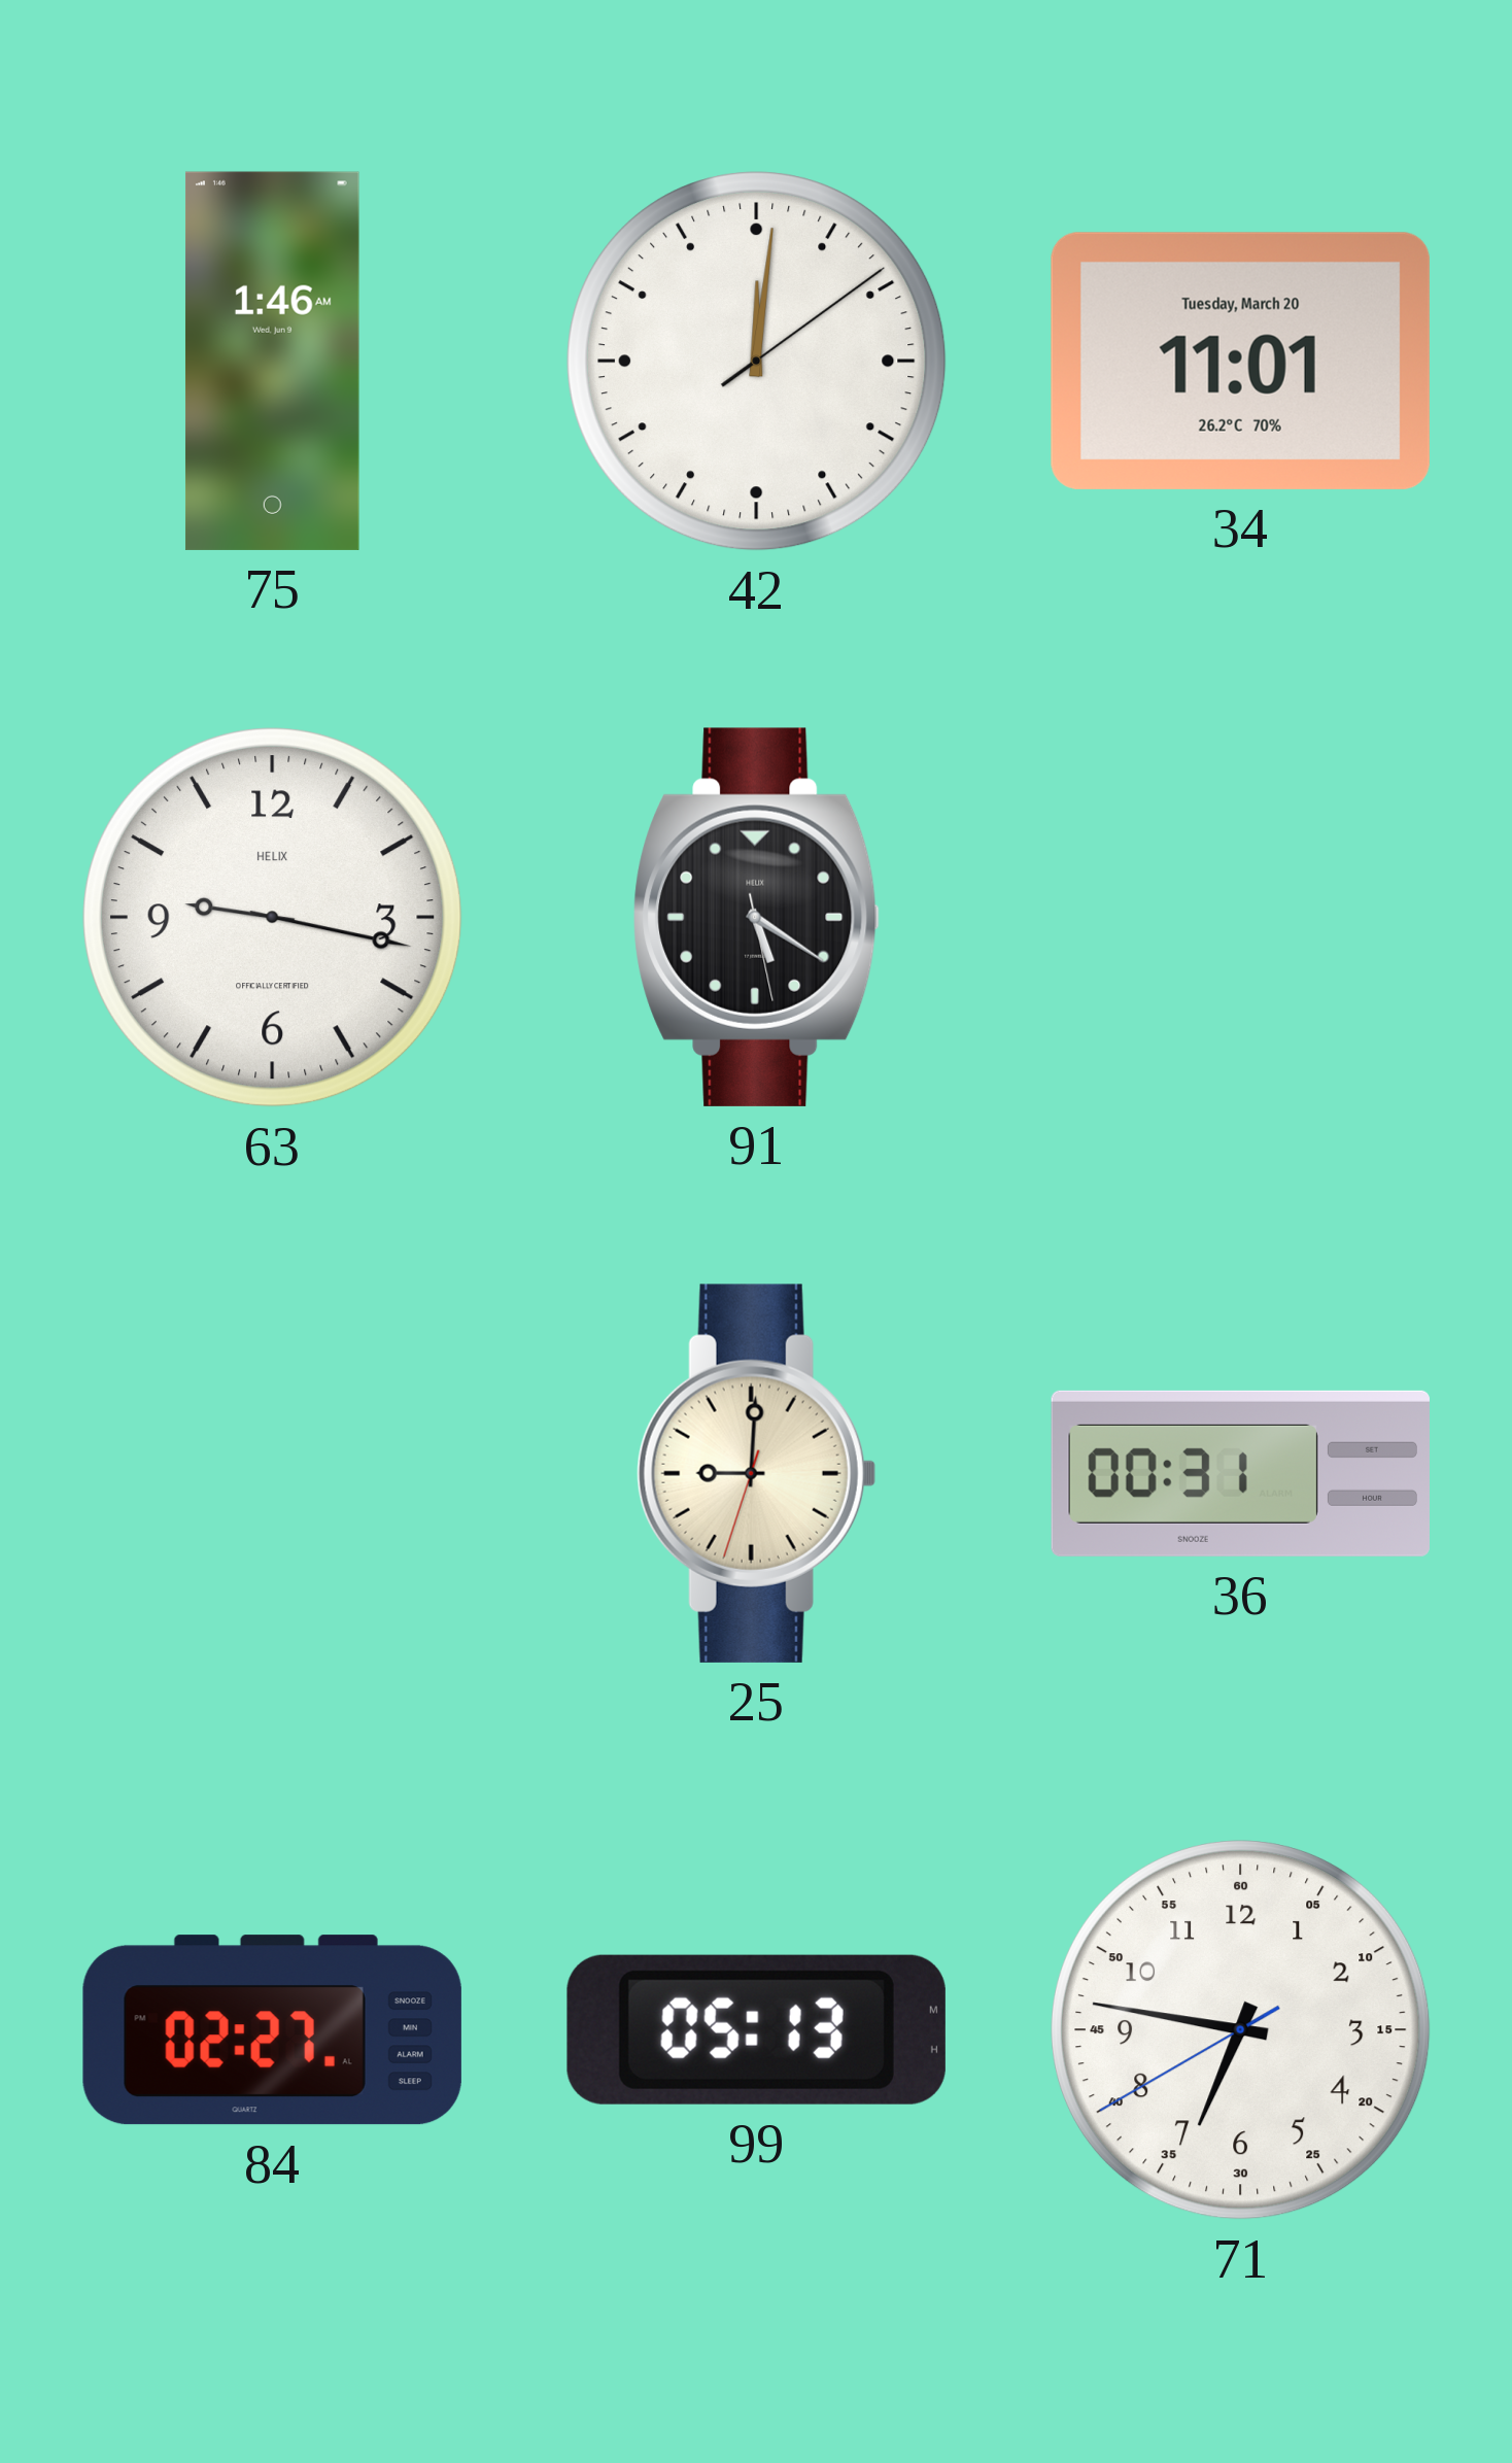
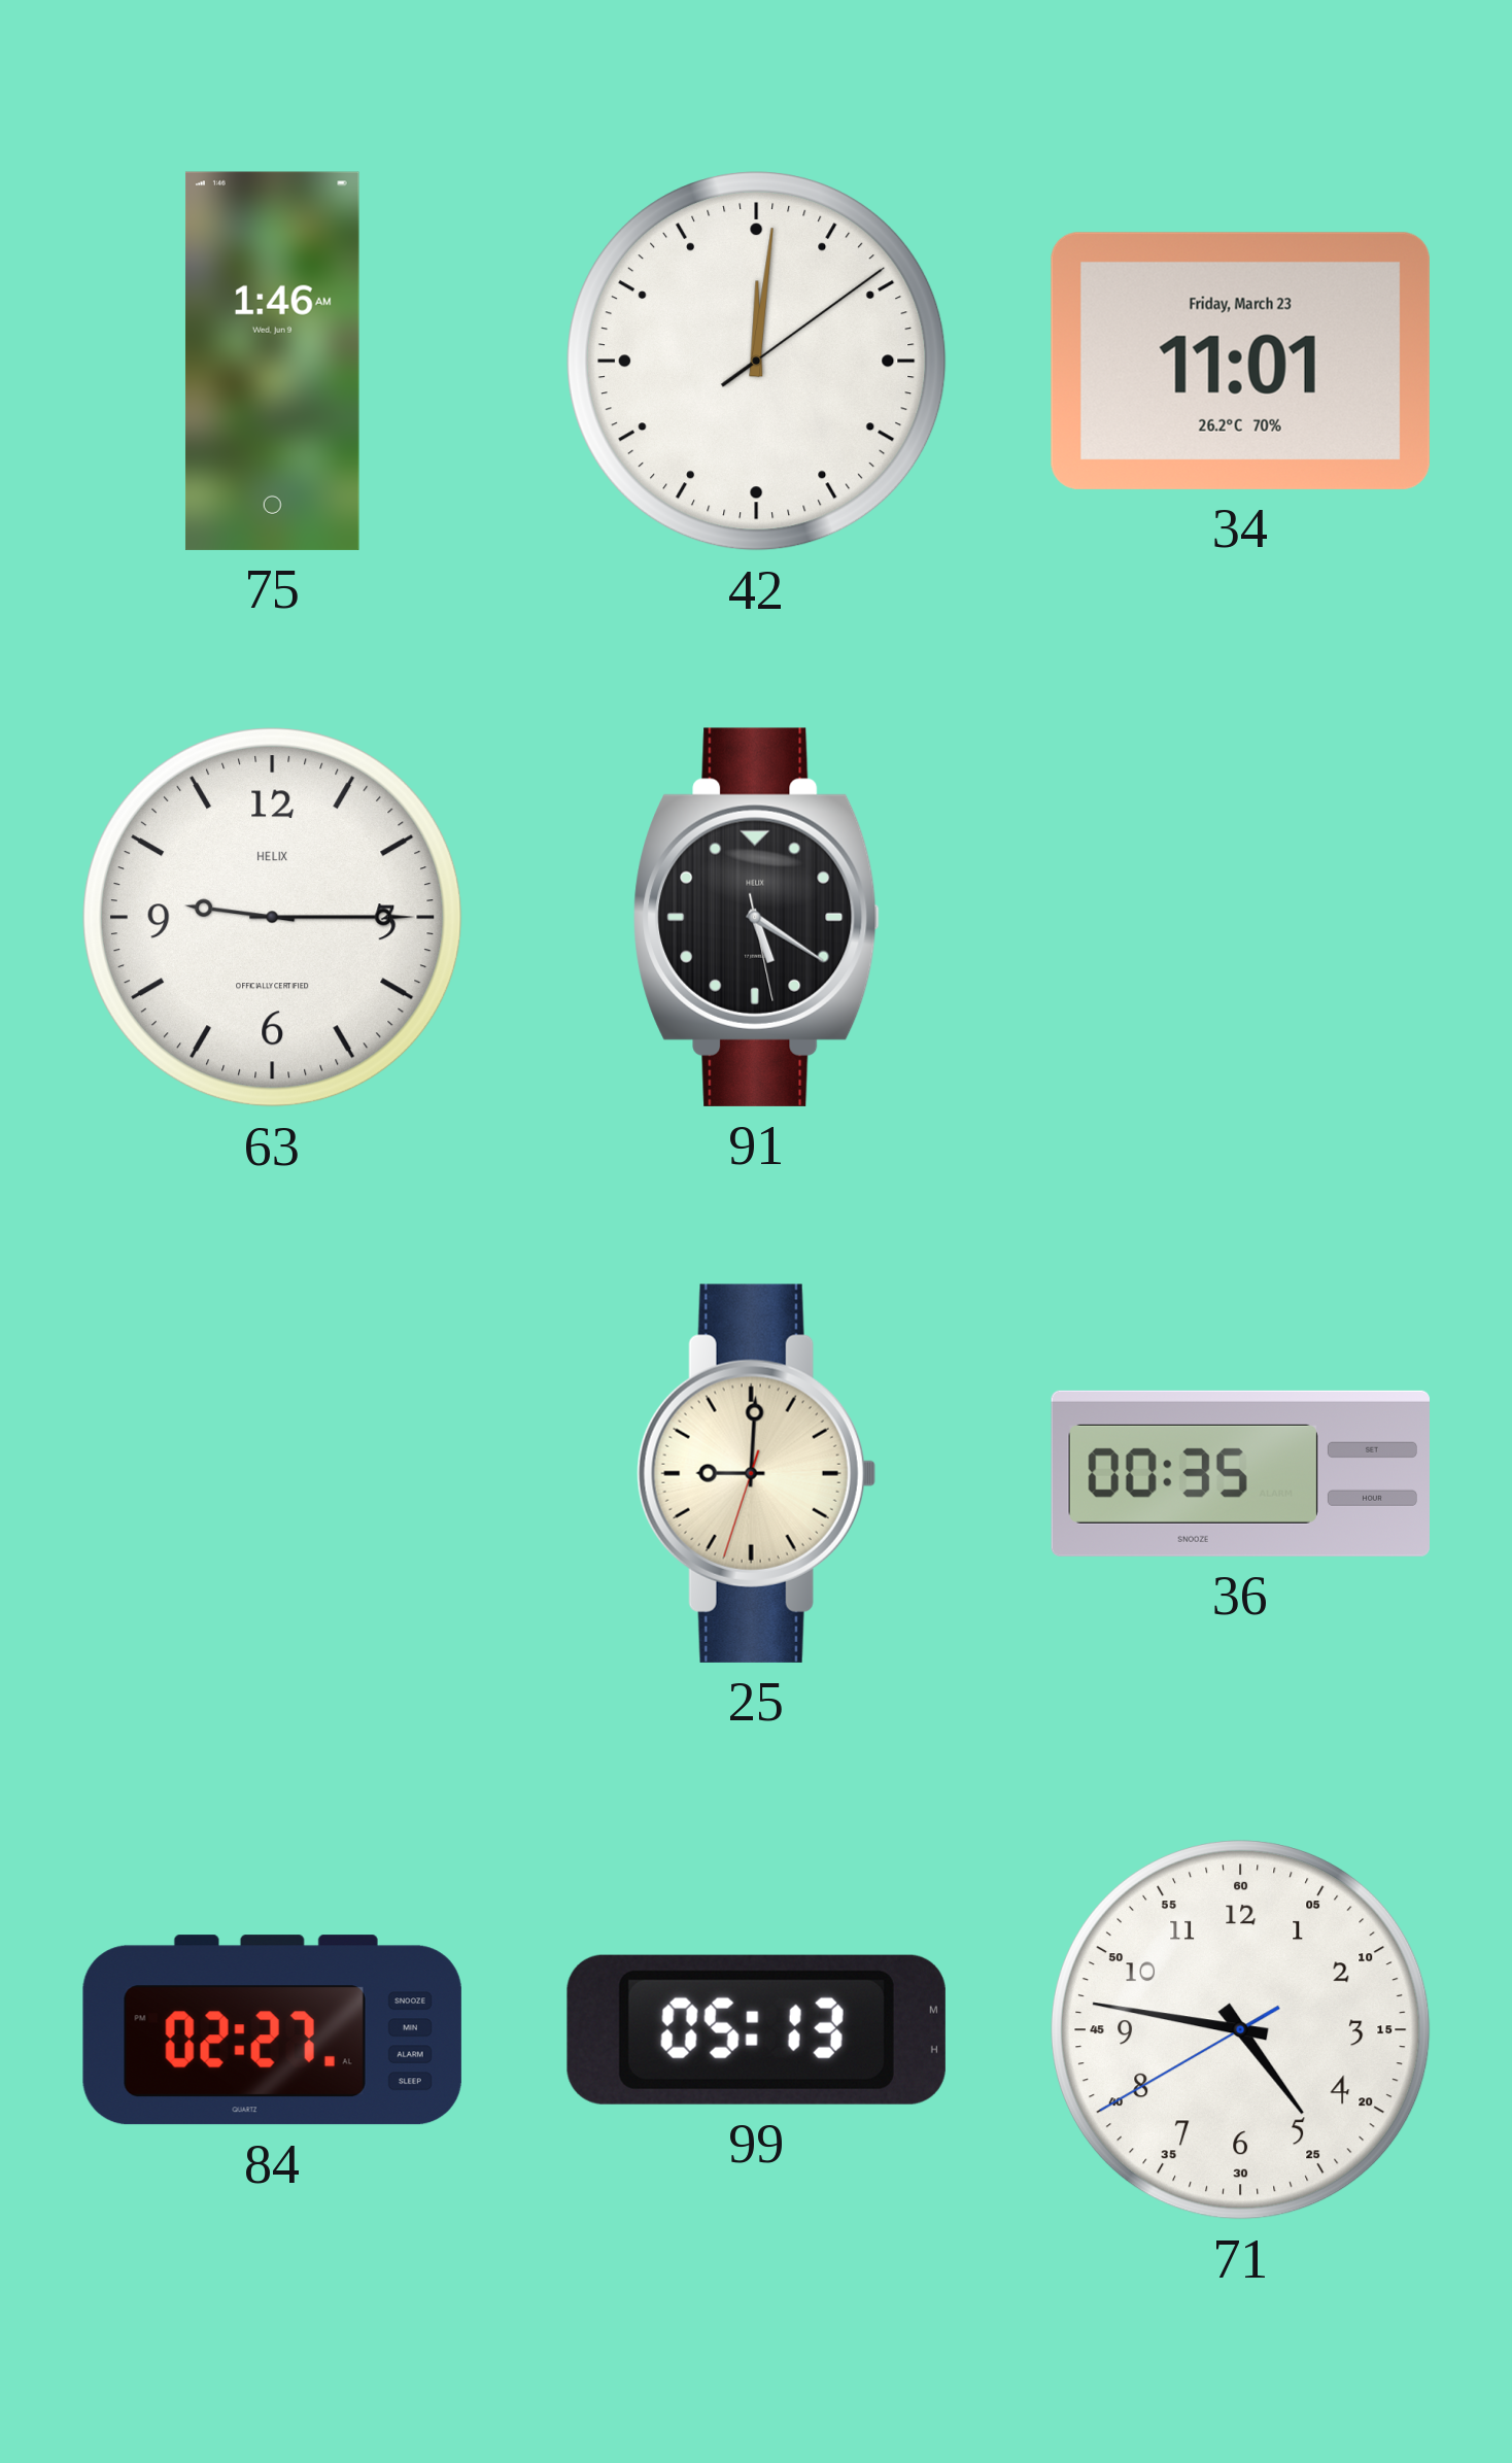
34 date: Tuesday, March 20 -> Friday, March 23
63: 9:17 -> 9:15
36: 00:31 -> 00:35
71: 6:46 -> 4:46
